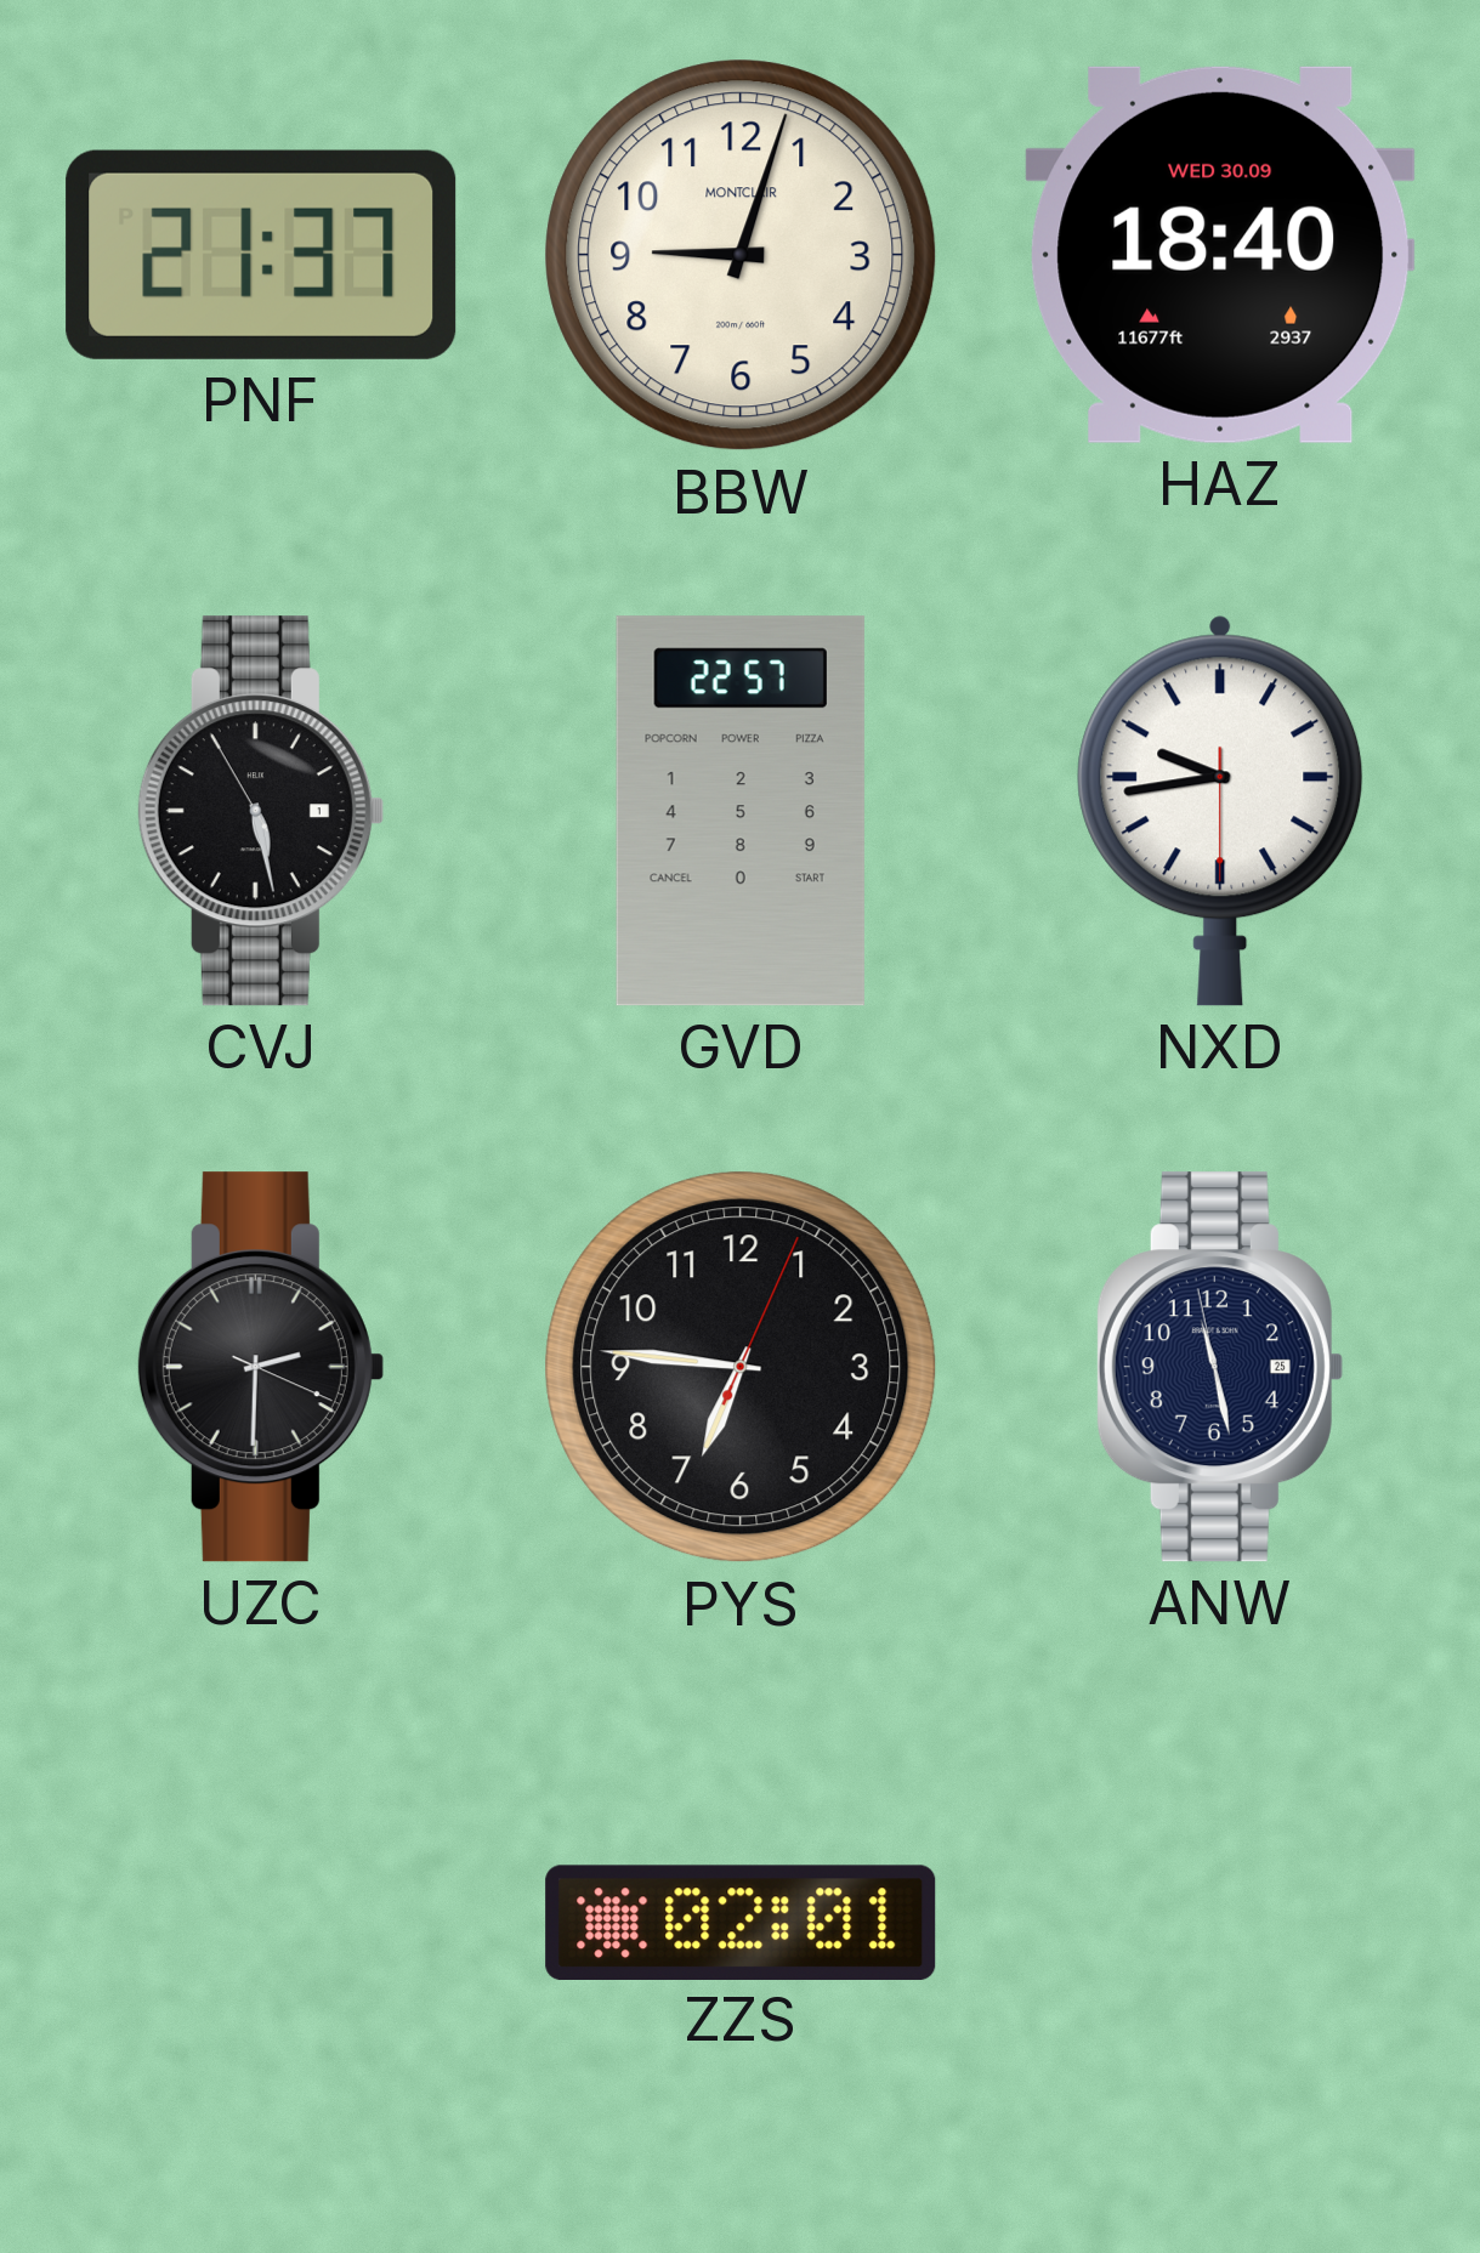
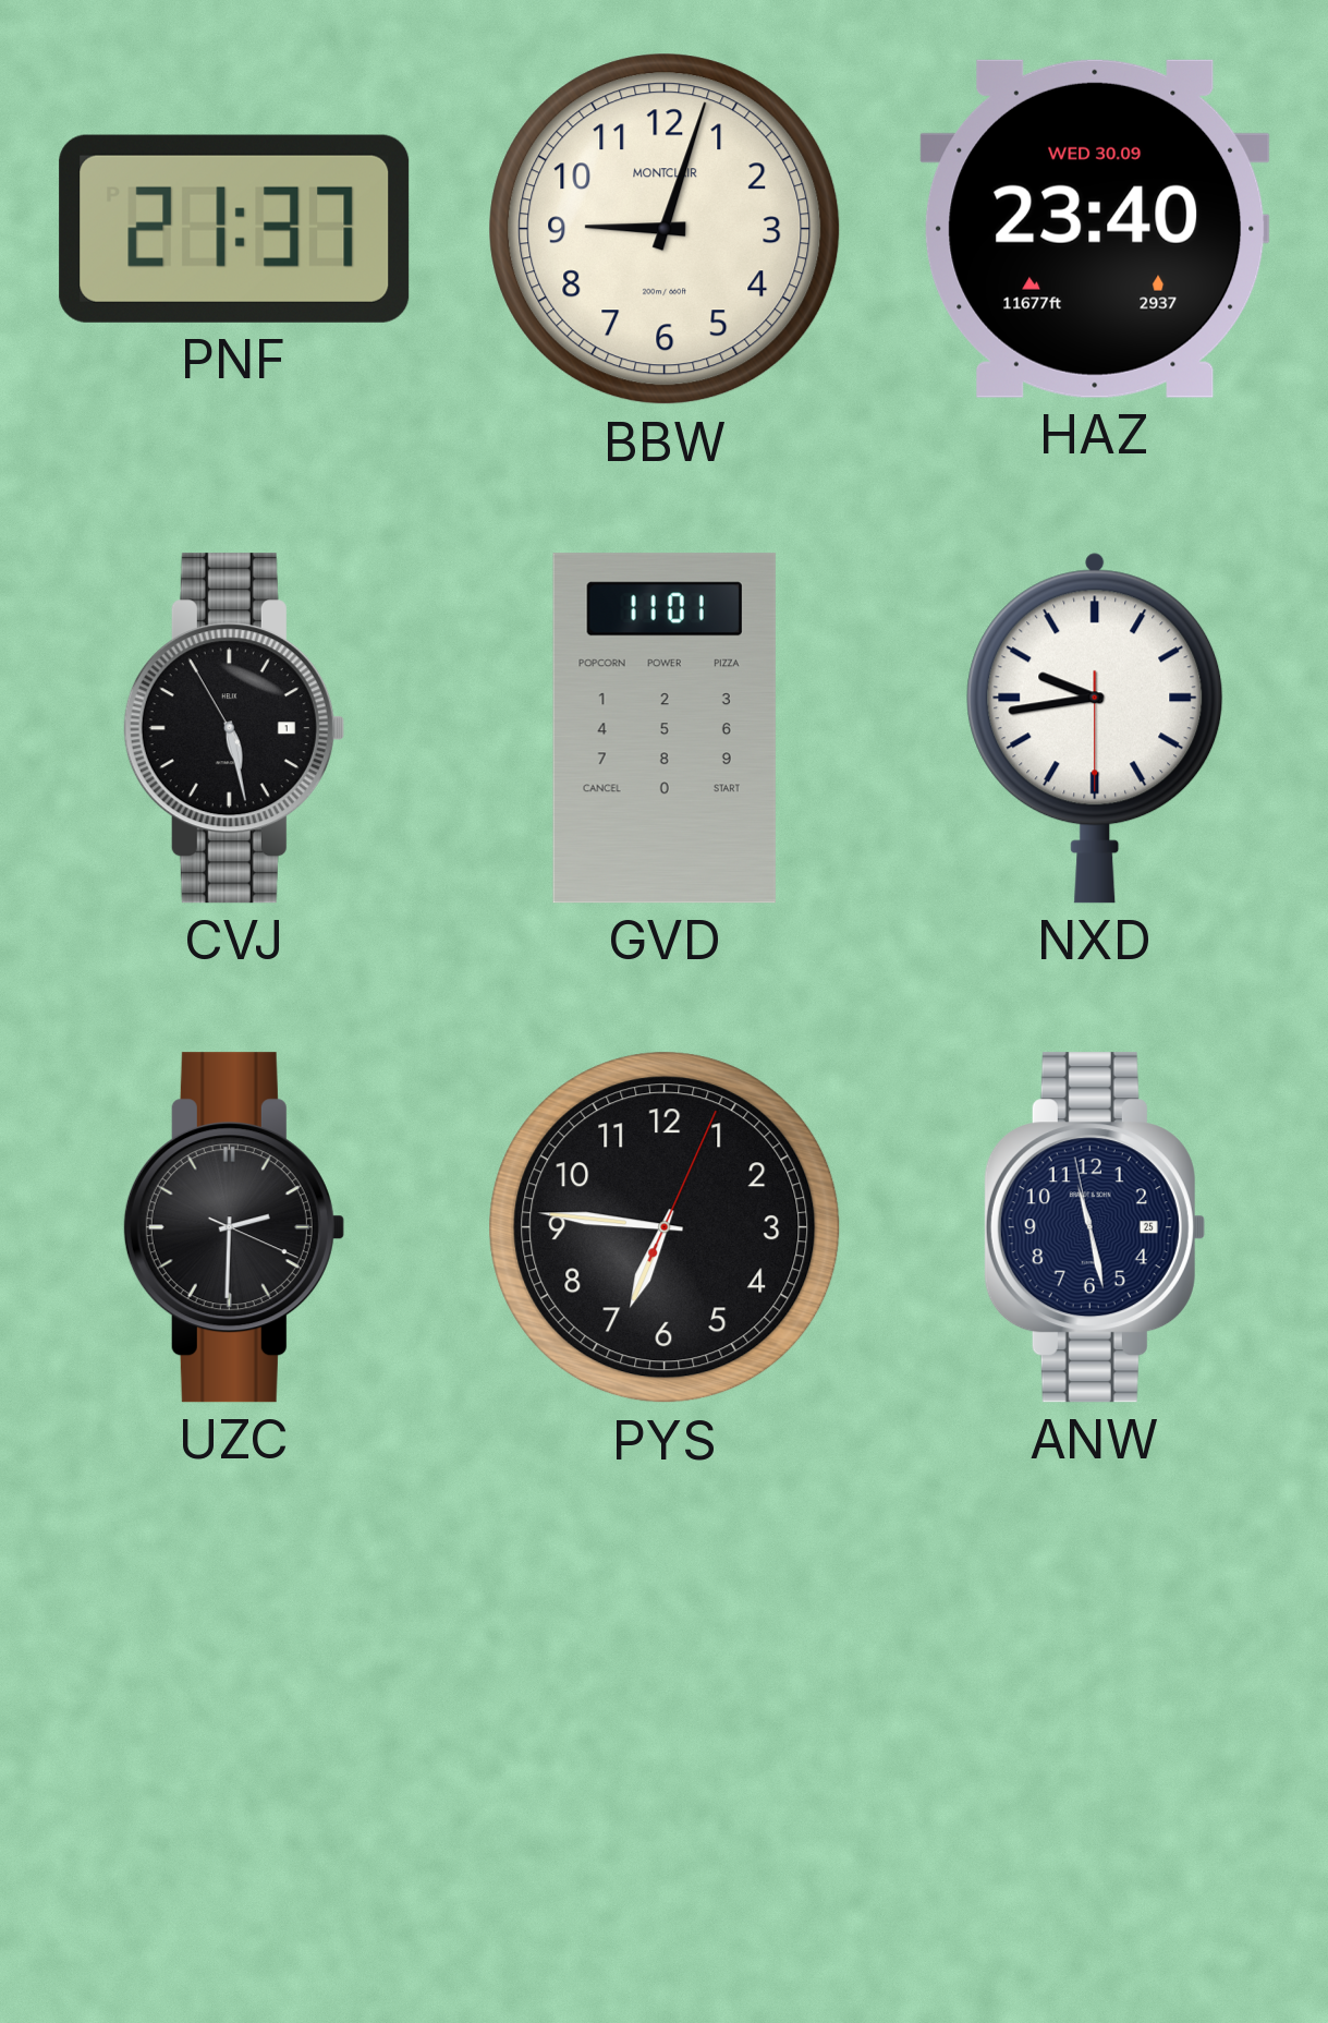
HAZ: 18:40 -> 23:40
GVD: 22:57 -> 11:01
ZZS: 02:01 -> none
